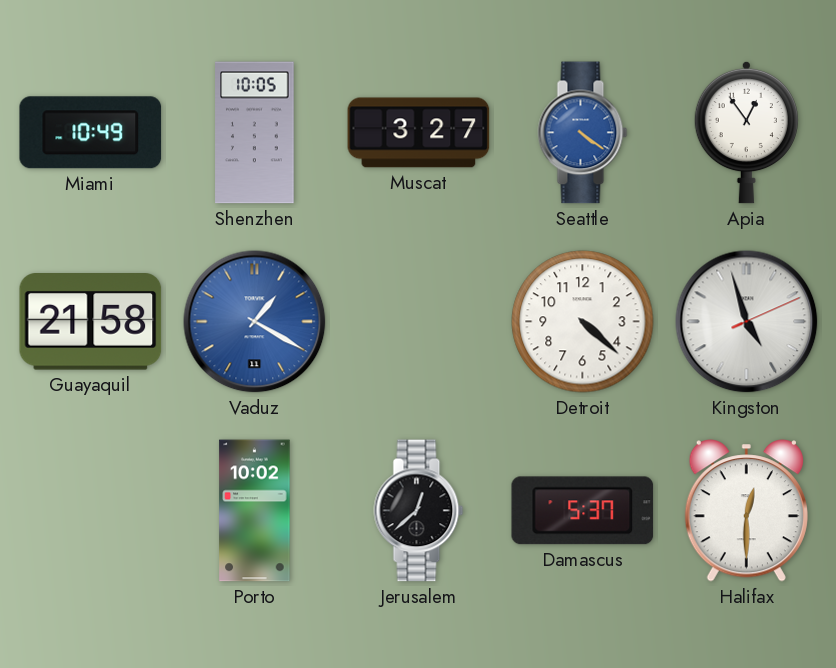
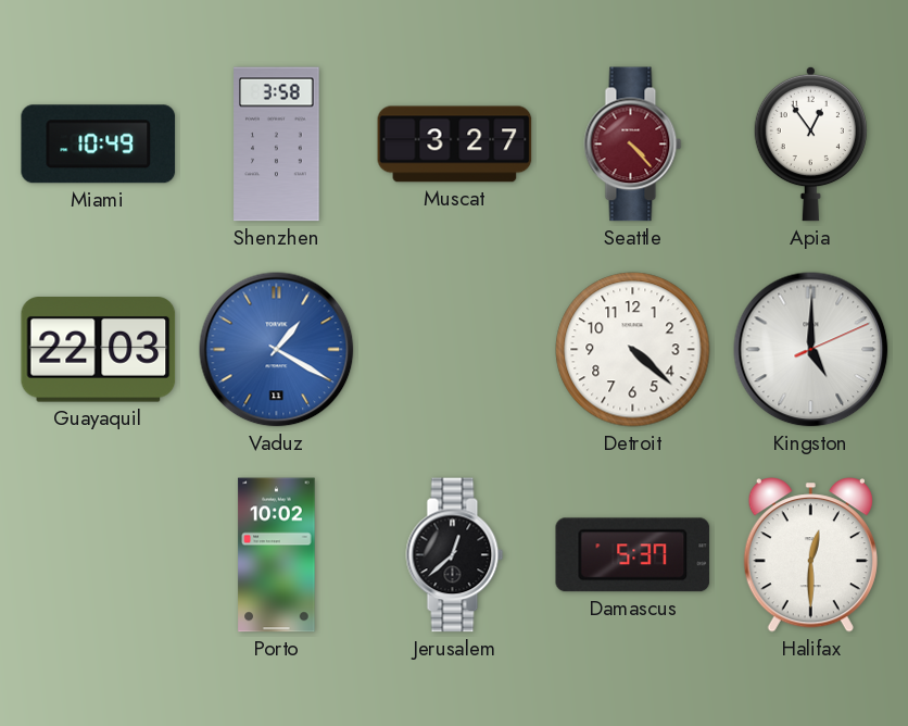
Shenzhen: 10:05 -> 3:58
Seattle: 4:21 -> 4:23
Seattle dial: blue -> burgundy
Guayaquil: 21:58 -> 22:03
Kingston: 4:57 -> 5:00
